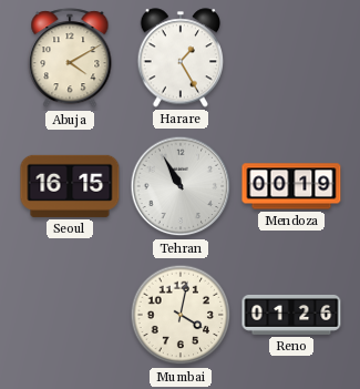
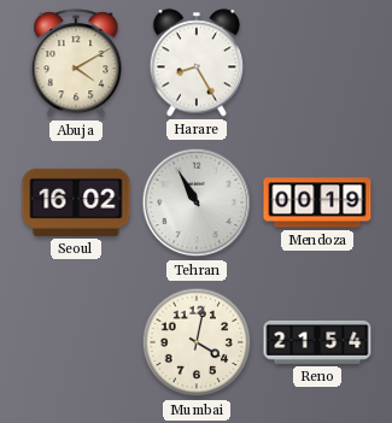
Harare: 1:25 -> 8:25
Seoul: 16:15 -> 16:02
Reno: 01:26 -> 21:54
